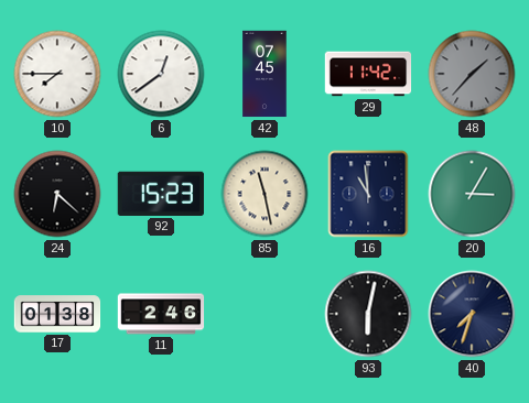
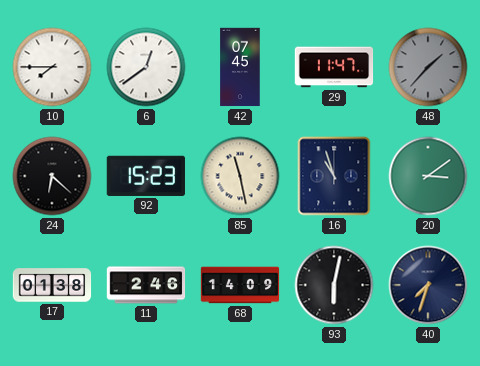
29: 11:42 -> 11:47
16: 10:59 -> 10:57
20: 3:05 -> 3:09
68: none -> 14:09
